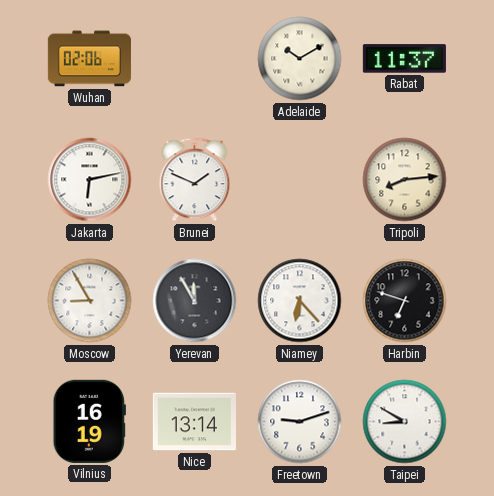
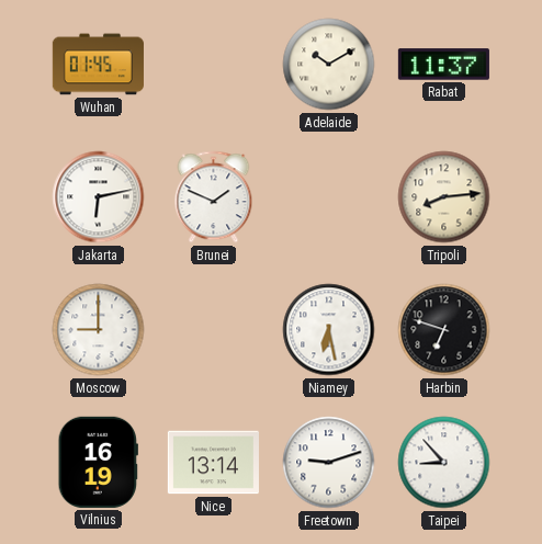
Wuhan: 02:06 -> 01:45
Moscow: 8:55 -> 9:00
Yerevan: 11:55 -> none
Niamey: 6:23 -> 6:28
Taipei: 8:50 -> 8:53
